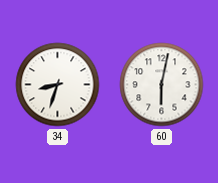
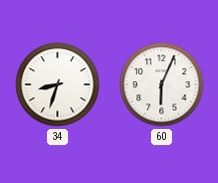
60: 6:02 -> 6:04
